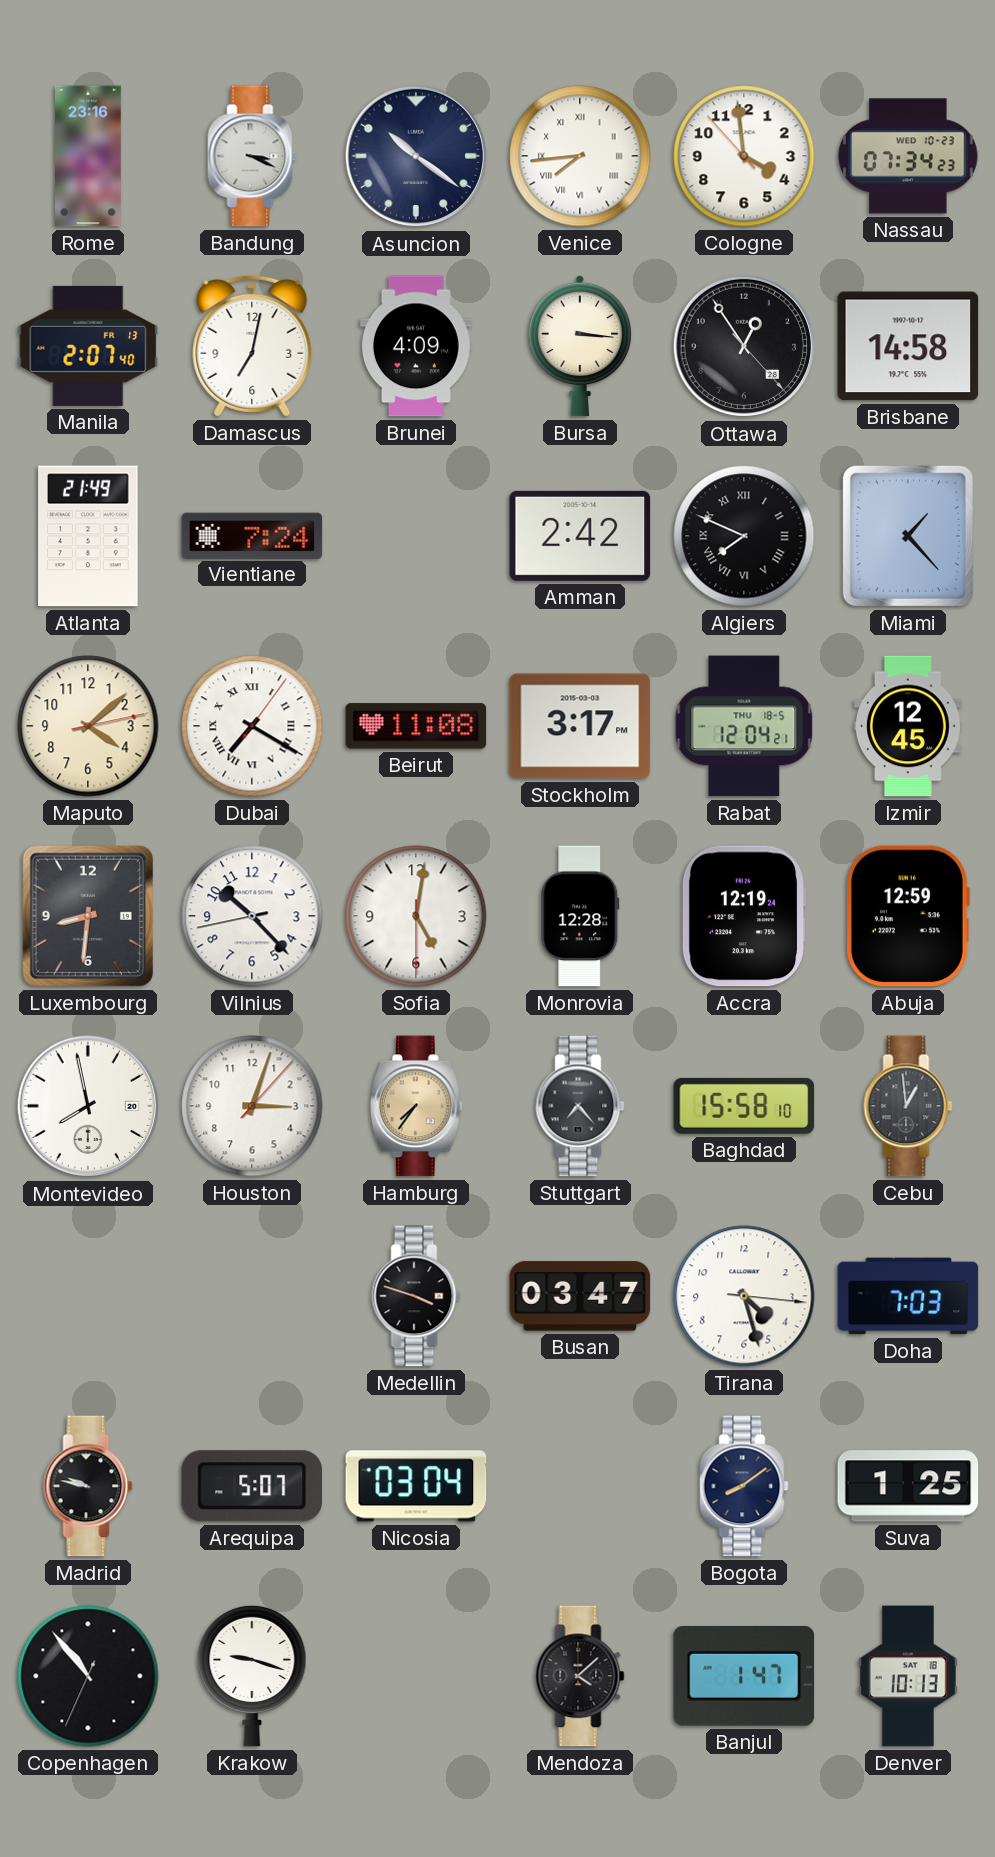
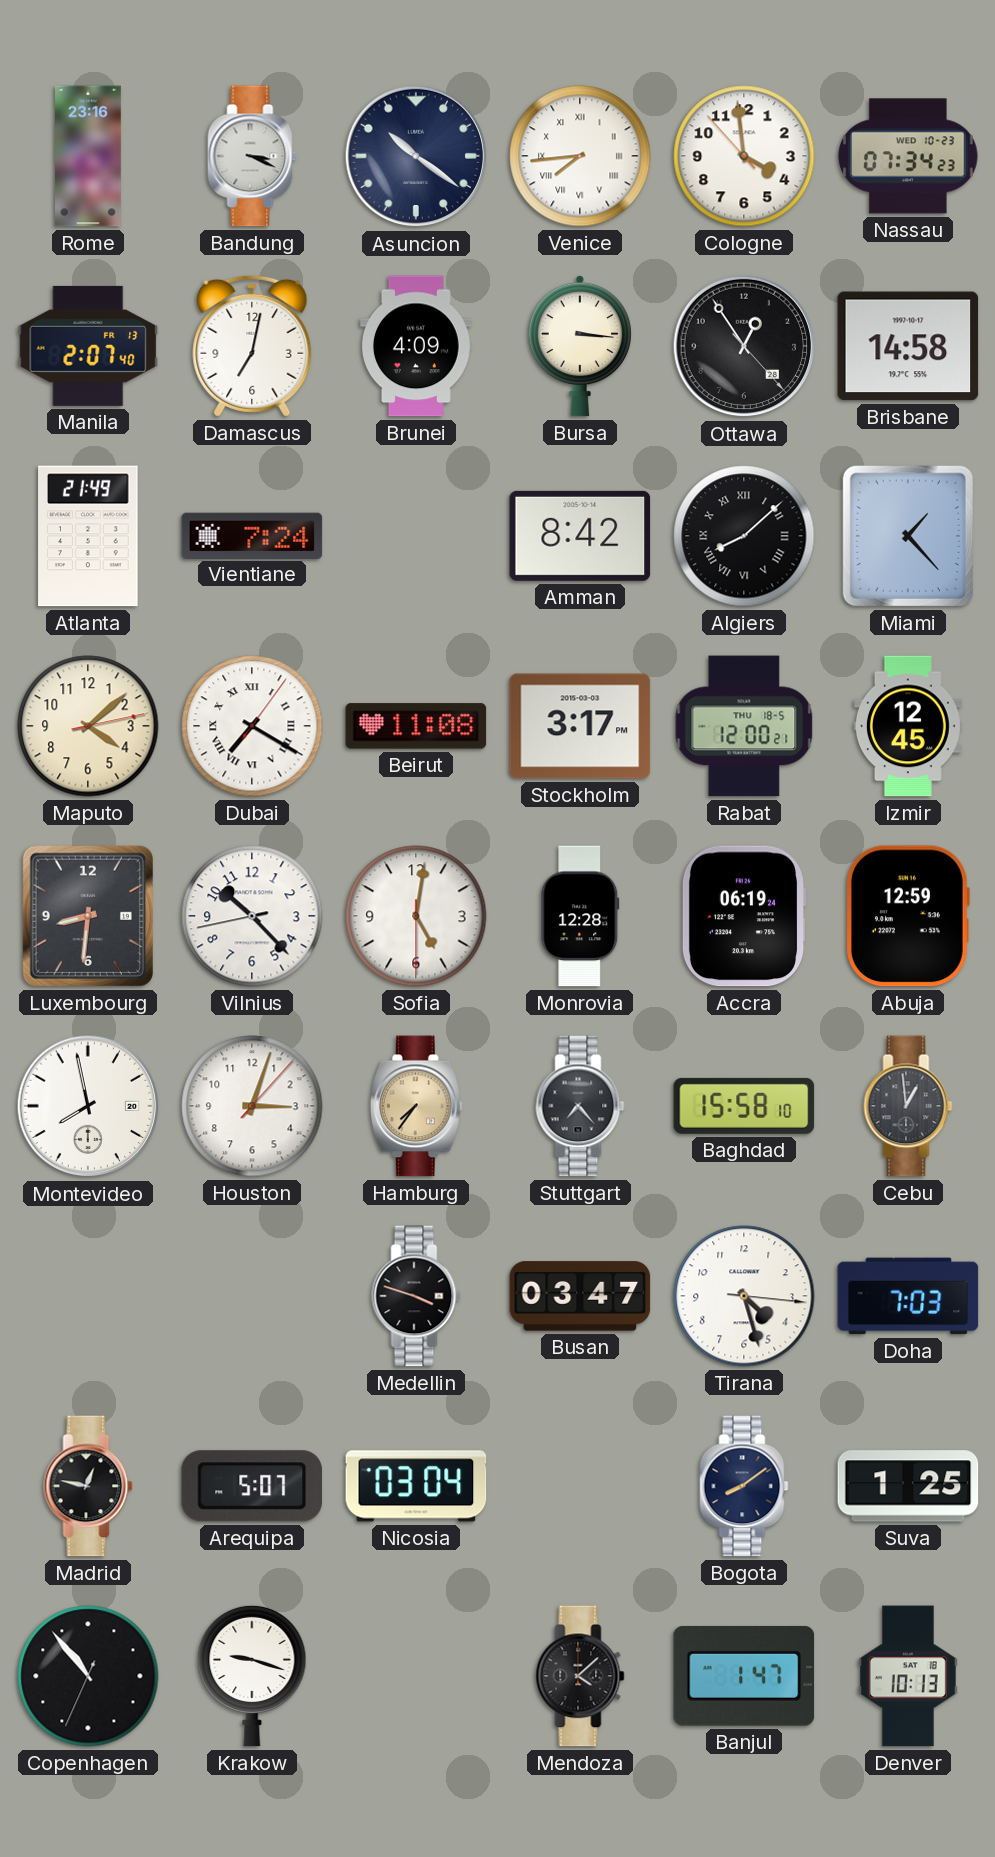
Amman: 2:42 -> 8:42
Algiers: 7:49 -> 8:08
Rabat: 12:04 -> 12:00
Accra: 12:19 -> 06:19
Madrid: 9:47 -> 12:47
